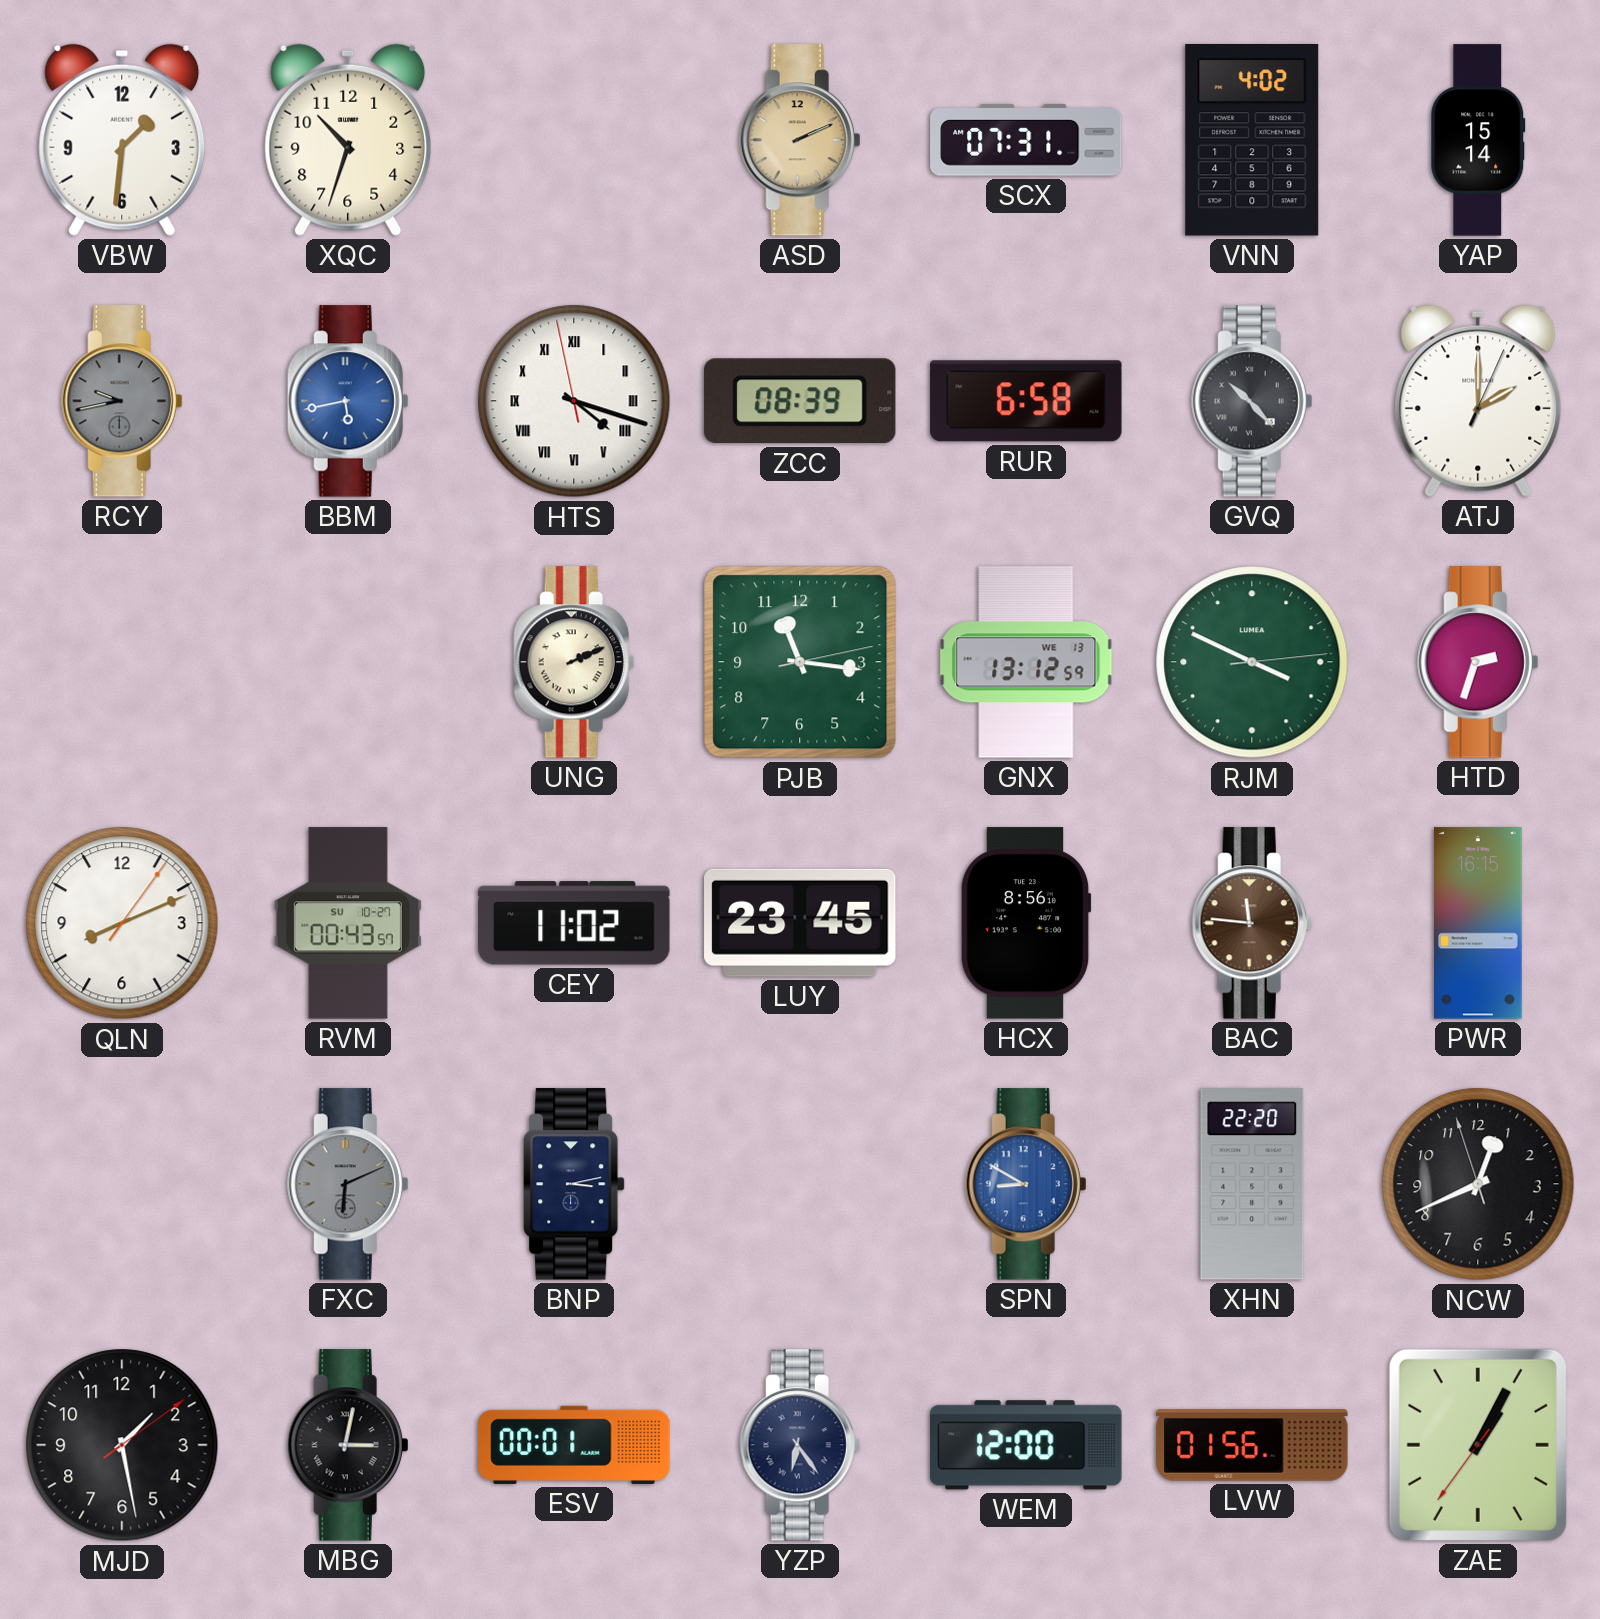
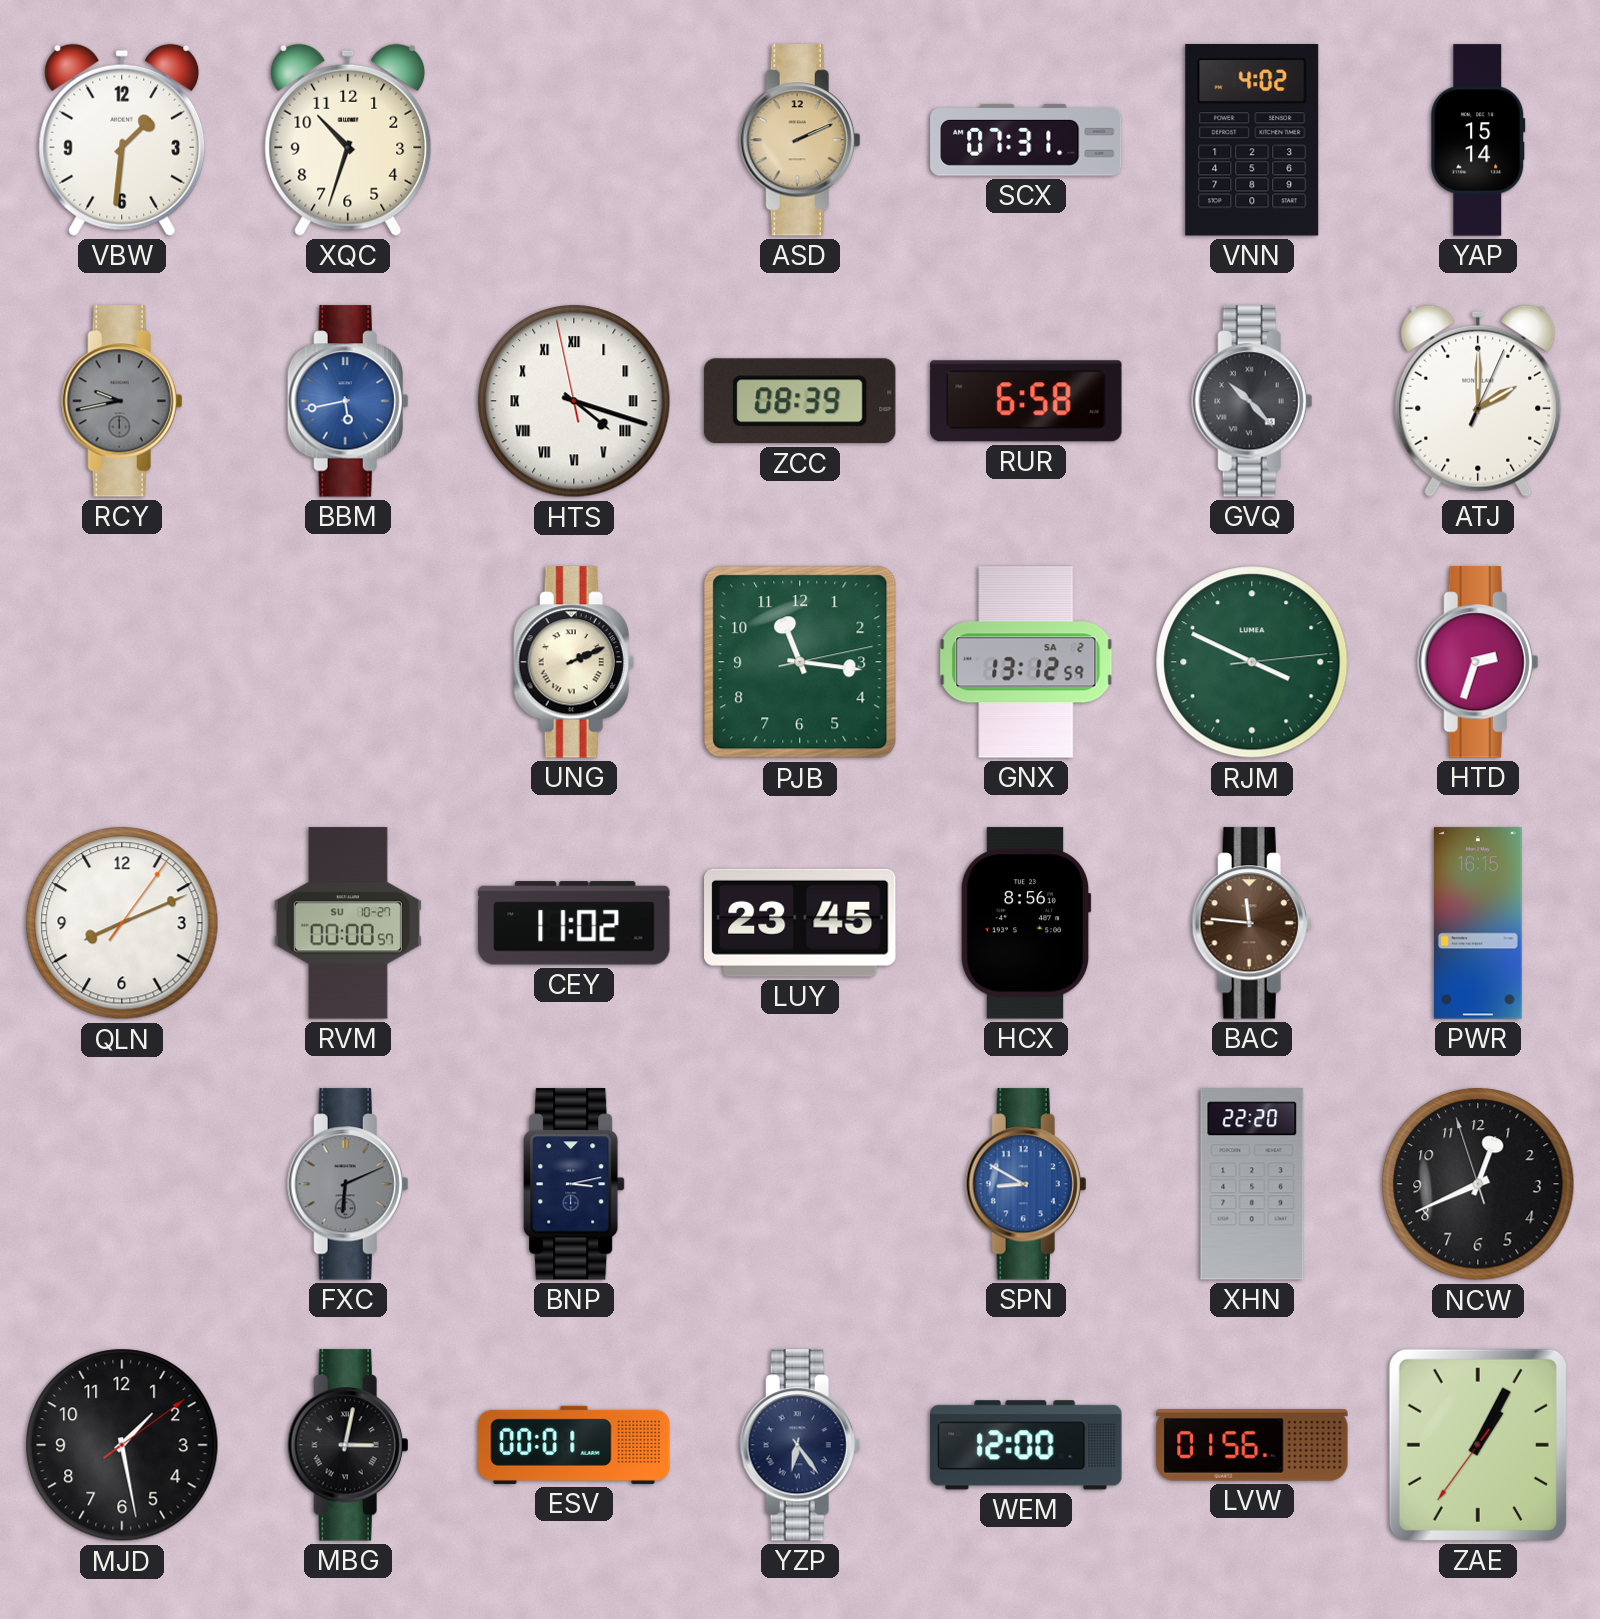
GNX date: WE 13 -> SA 2
RVM: 00:43 -> 00:00
